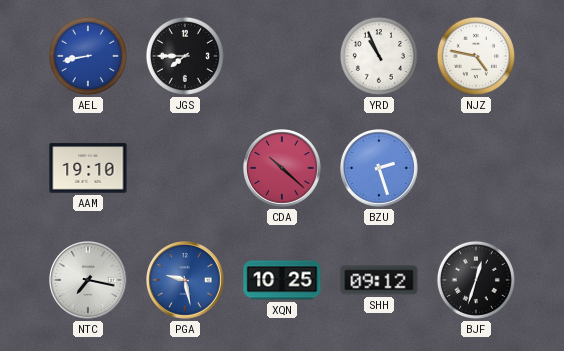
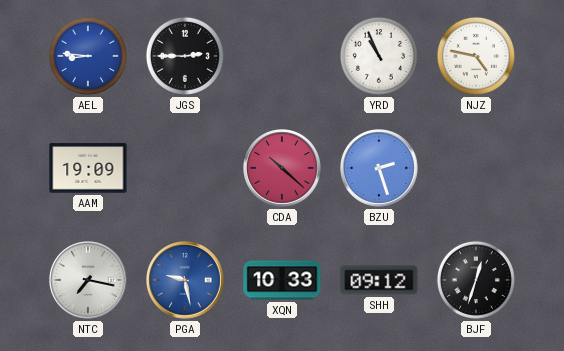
AEL: 8:43 -> 8:46
JGS: 7:45 -> 2:45
AAM: 19:10 -> 19:09
XQN: 10:25 -> 10:33
